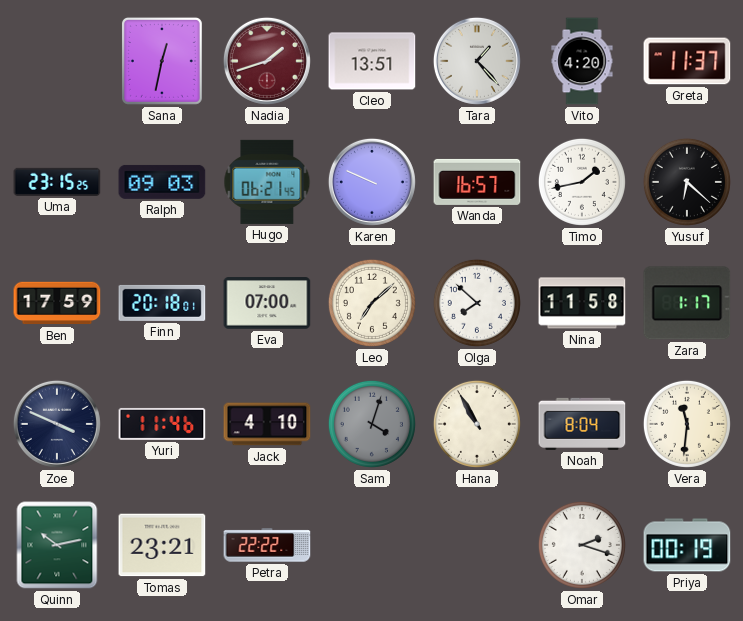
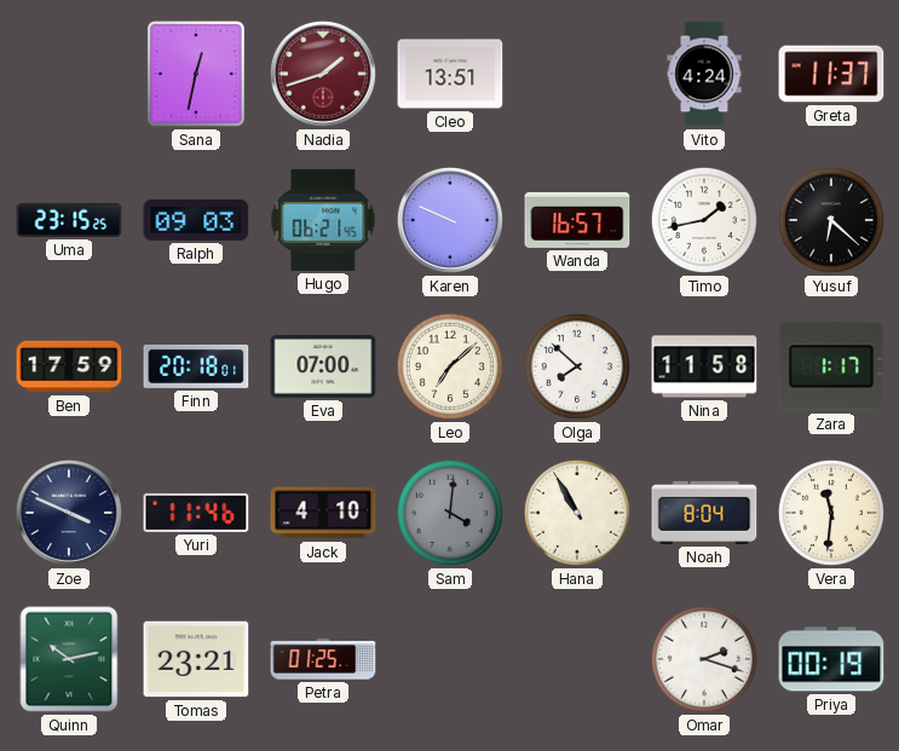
Tara: 1:23 -> none
Vito: 4:20 -> 4:24
Sam: 4:03 -> 4:01
Petra: 22:22 -> 01:25
